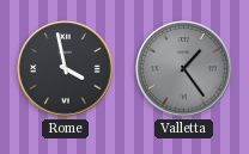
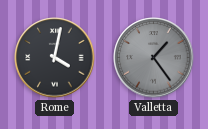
Rome: 3:58 -> 4:02
